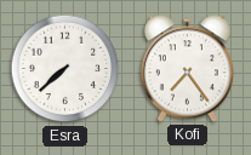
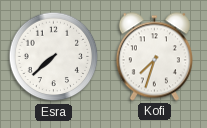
Kofi: 7:24 -> 7:33
